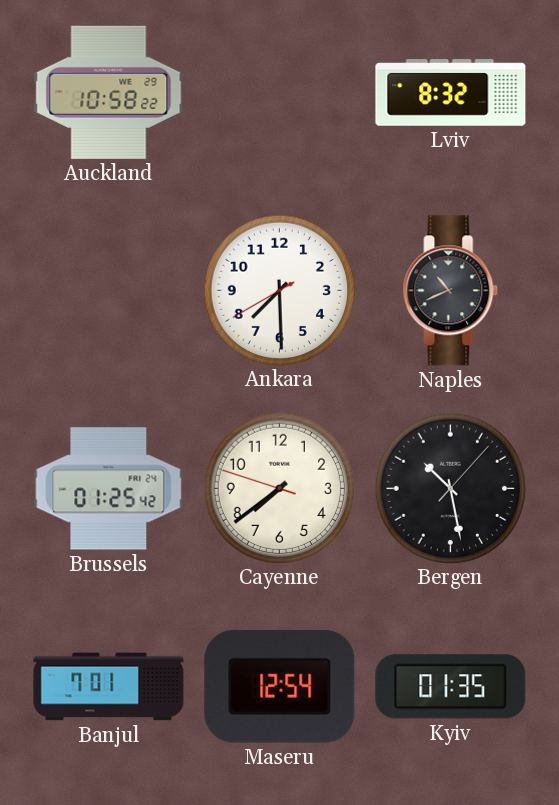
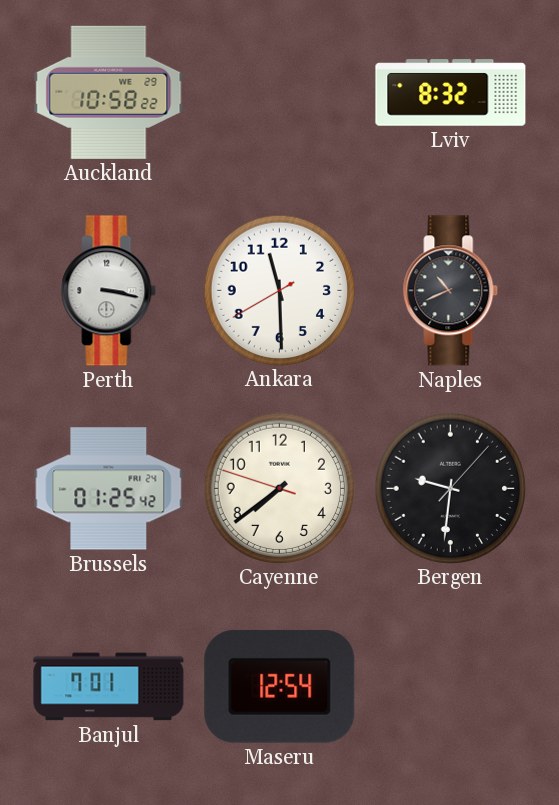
Perth: none -> 3:17
Ankara: 7:29 -> 11:29
Bergen: 10:28 -> 9:31
Kyiv: 01:35 -> none
